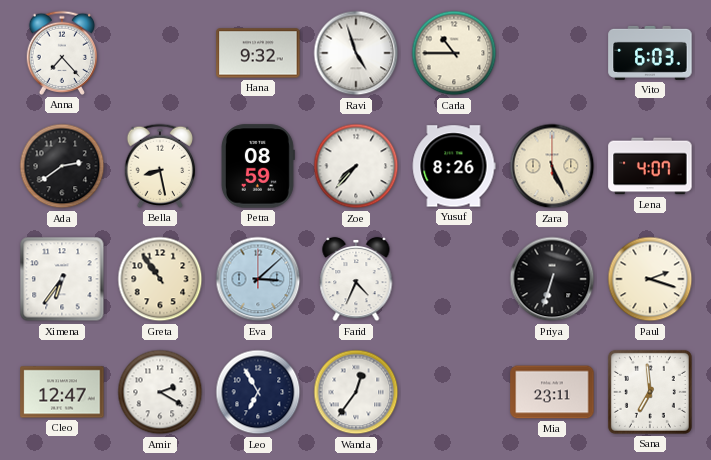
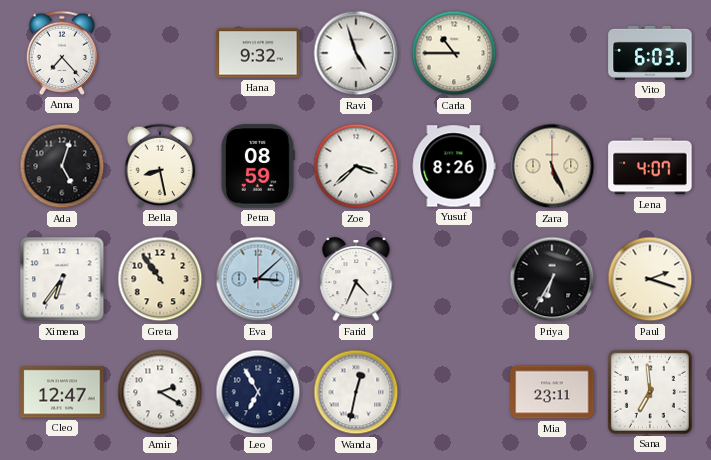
Ada: 2:39 -> 5:03
Zoe: 7:37 -> 3:38
Priya: 6:33 -> 6:35
Wanda: 12:36 -> 12:32
